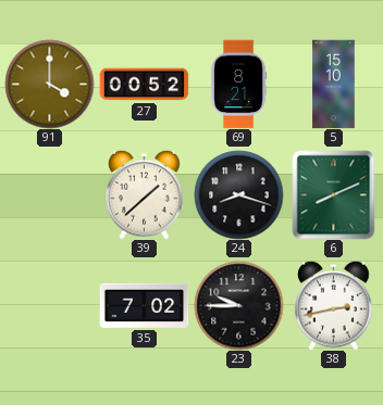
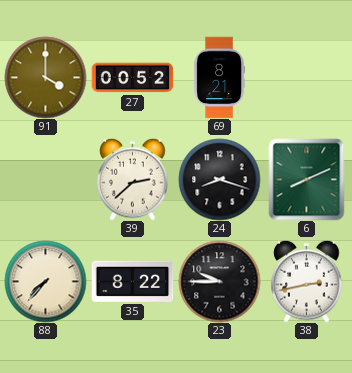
5: 15:10 -> none
39: 1:38 -> 2:38
88: none -> 7:37
35: 7:02 -> 8:22
